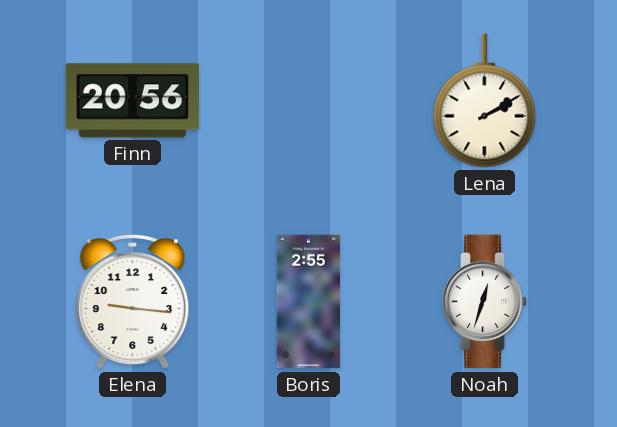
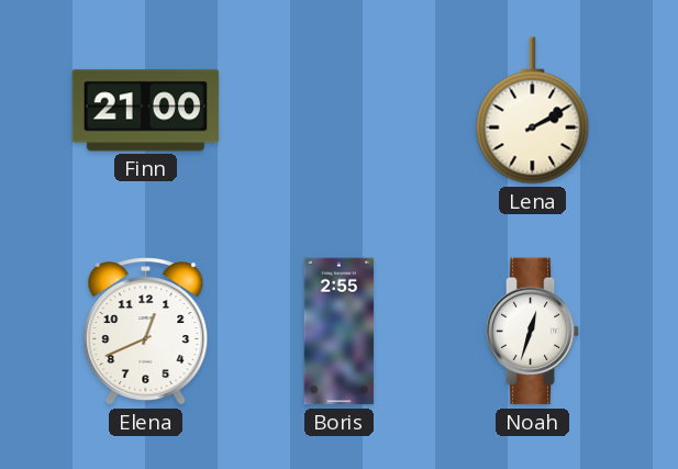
Finn: 20:56 -> 21:00
Elena: 9:16 -> 12:41
